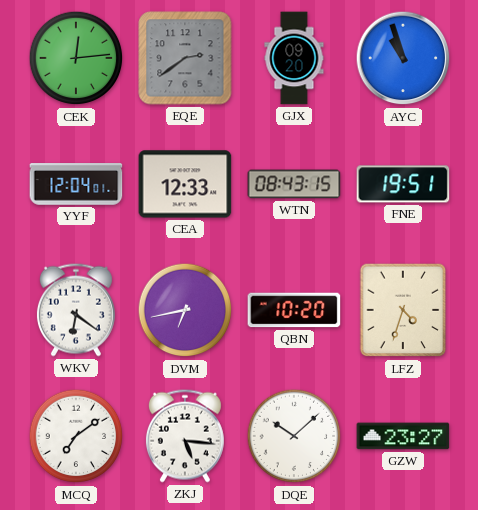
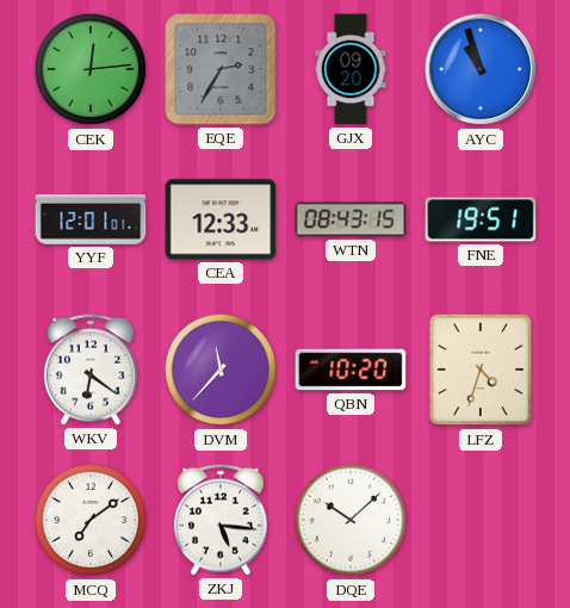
EQE: 2:39 -> 2:35
YYF: 12:04 -> 12:01
DVM: 6:43 -> 11:37
GZW: 23:27 -> none
